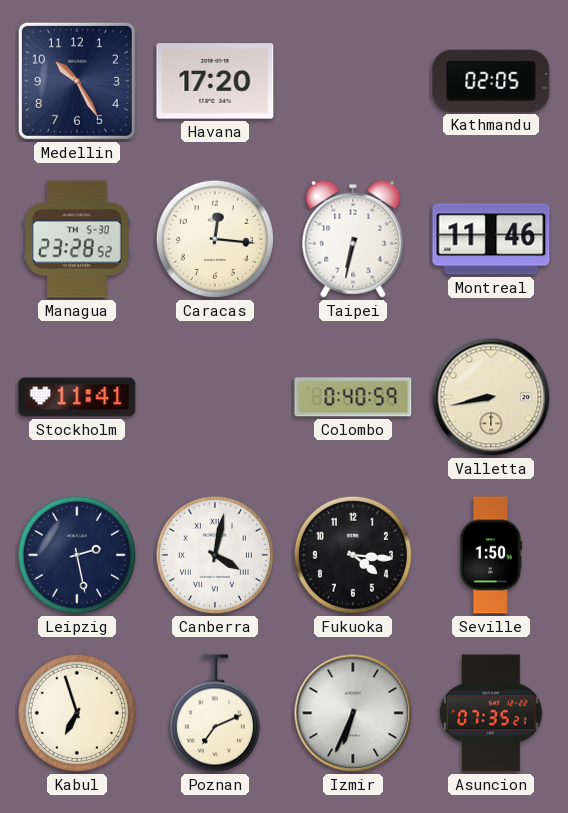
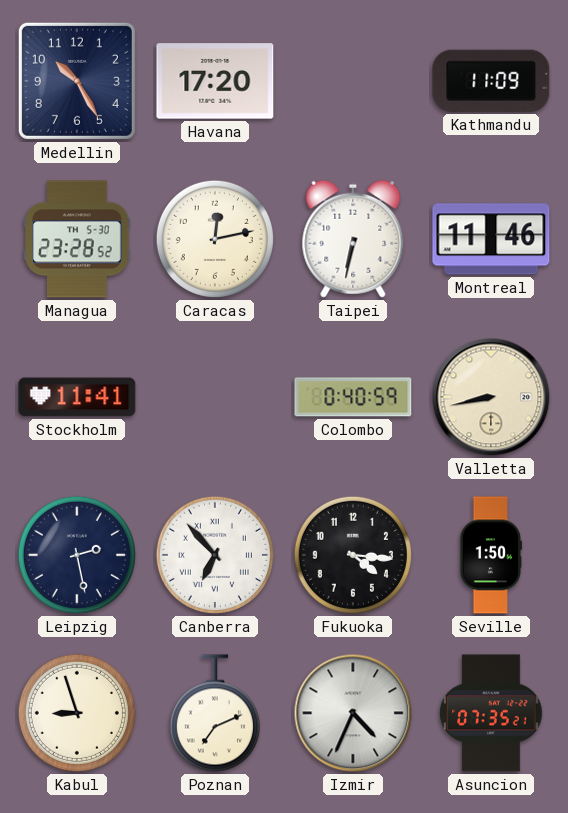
Kathmandu: 02:05 -> 11:09
Caracas: 12:16 -> 12:13
Canberra: 4:02 -> 6:53
Kabul: 6:57 -> 8:57
Izmir: 6:34 -> 4:34
